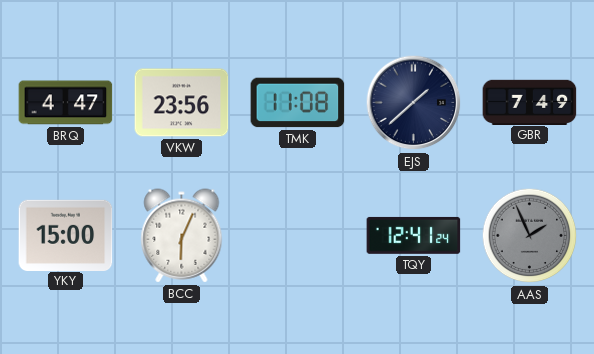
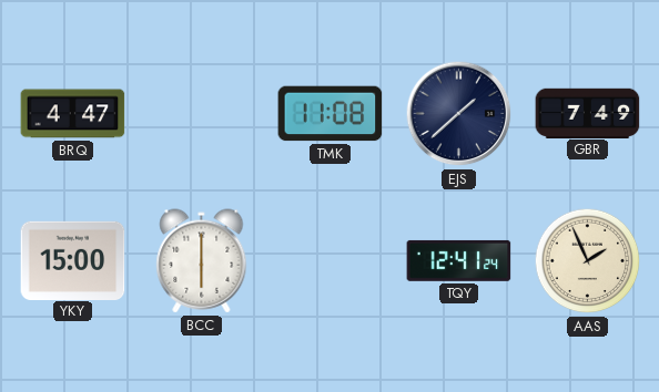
VKW: 23:56 -> none
BCC: 6:04 -> 6:00
AAS dial: grey -> cream
